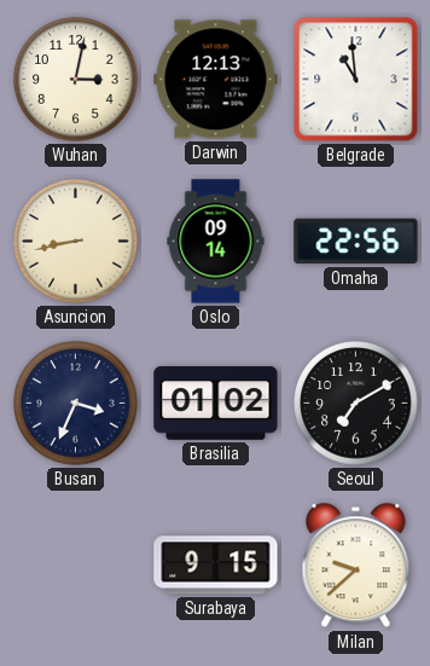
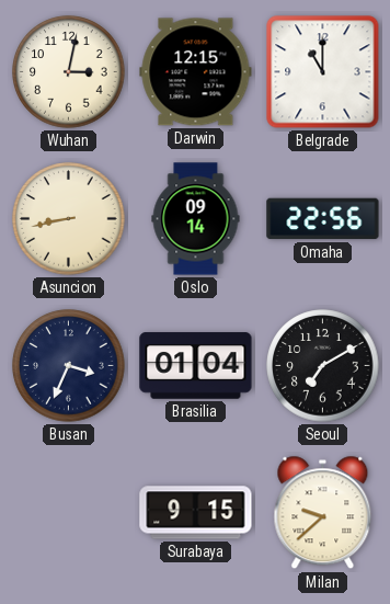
Darwin: 12:13 -> 12:15
Belgrade: 10:59 -> 11:00
Brasilia: 01:02 -> 01:04
